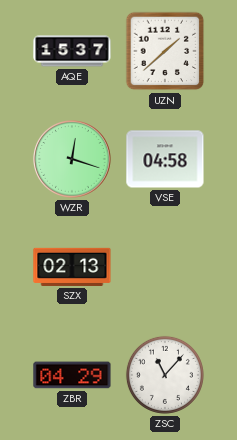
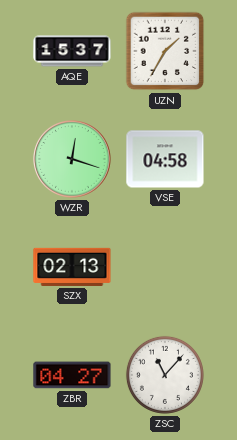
UZN: 1:38 -> 1:35
ZBR: 04:29 -> 04:27
